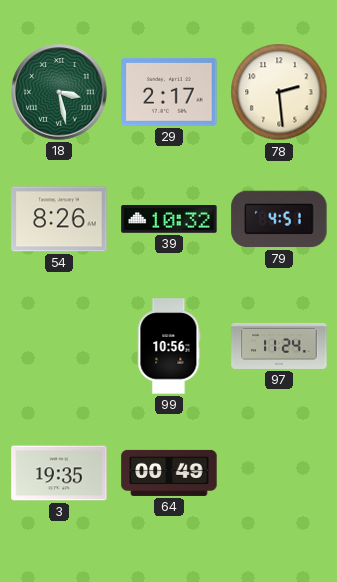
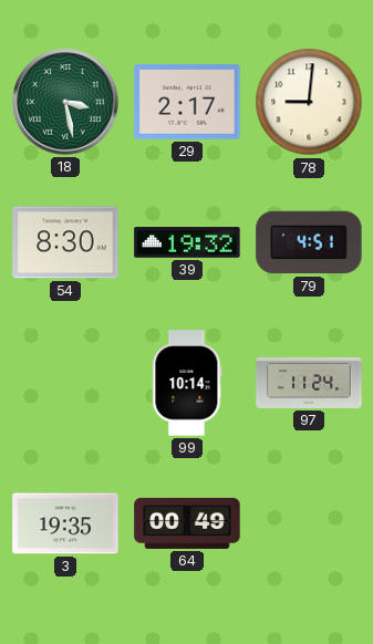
78: 2:29 -> 9:01
54: 8:26 -> 8:30
39: 10:32 -> 19:32
99: 10:56 -> 10:14
